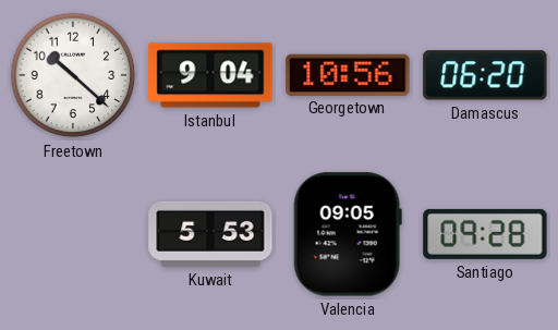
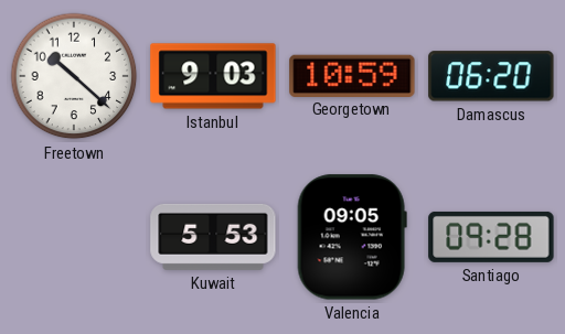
Istanbul: 9:04 -> 9:03
Georgetown: 10:56 -> 10:59
